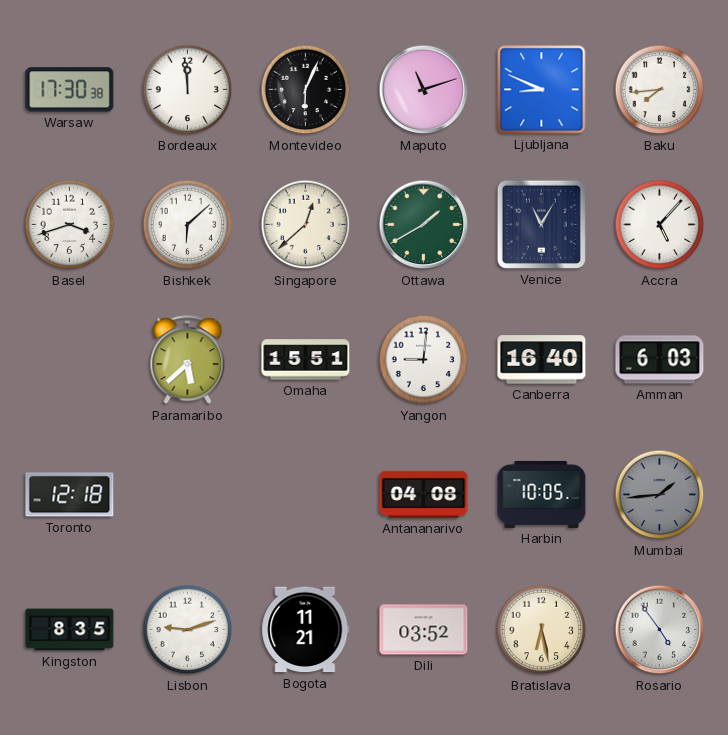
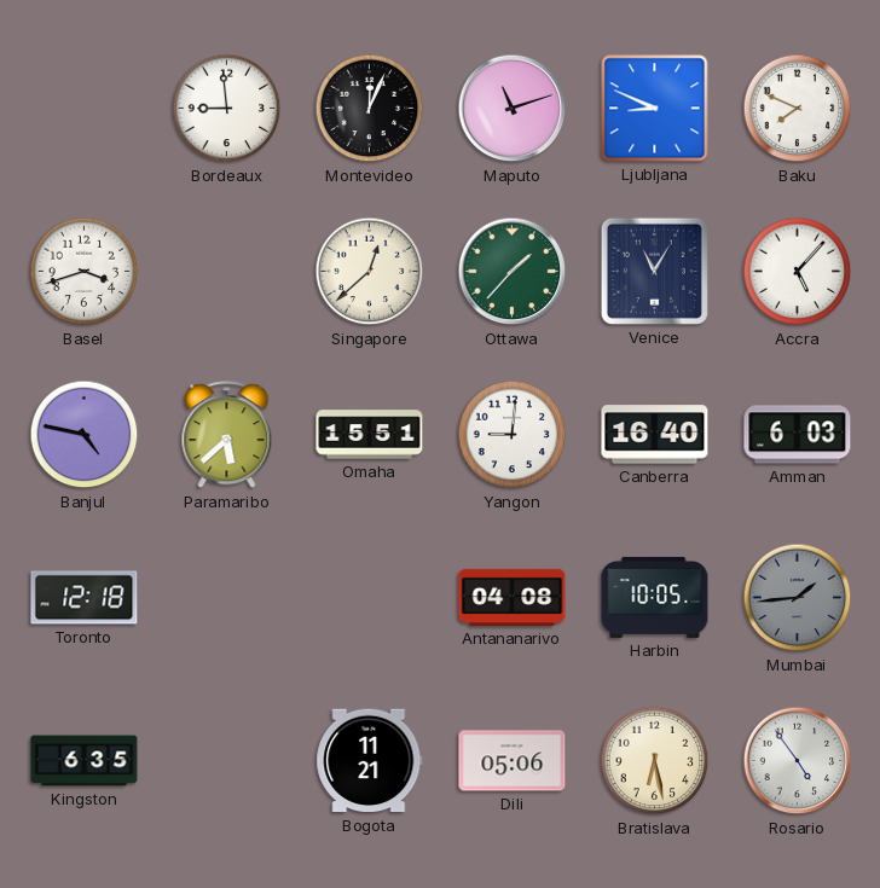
Warsaw: 17:30 -> none
Bordeaux: 11:59 -> 8:59
Montevideo: 6:04 -> 12:04
Baku: 7:44 -> 7:49
Bishkek: 6:08 -> none
Ottawa: 1:40 -> 1:37
Banjul: none -> 4:47
Kingston: 8:35 -> 6:35
Lisbon: 9:12 -> none
Dili: 03:52 -> 05:06
